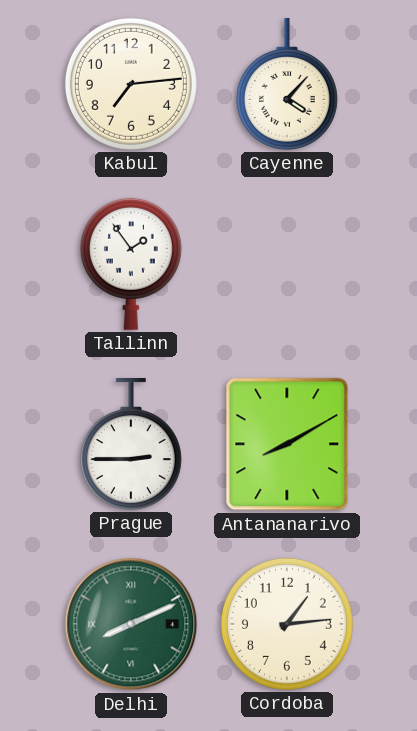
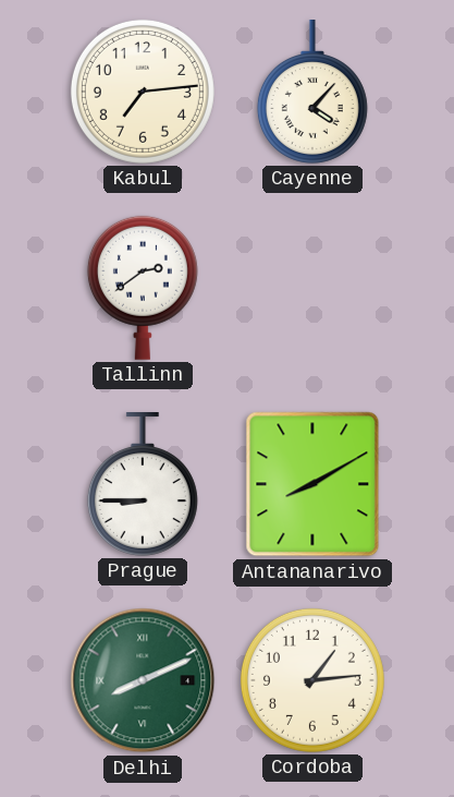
Tallinn: 1:54 -> 2:39
Prague: 2:45 -> 8:45
